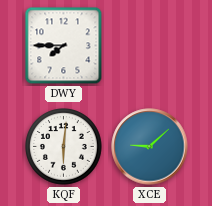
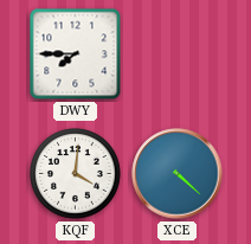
KQF: 6:01 -> 4:01
XCE: 9:08 -> 4:22
